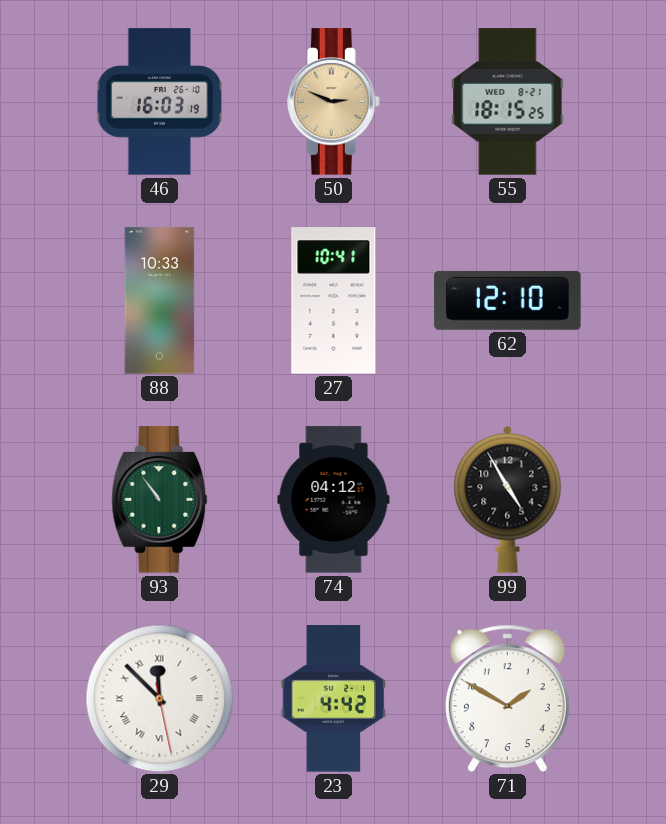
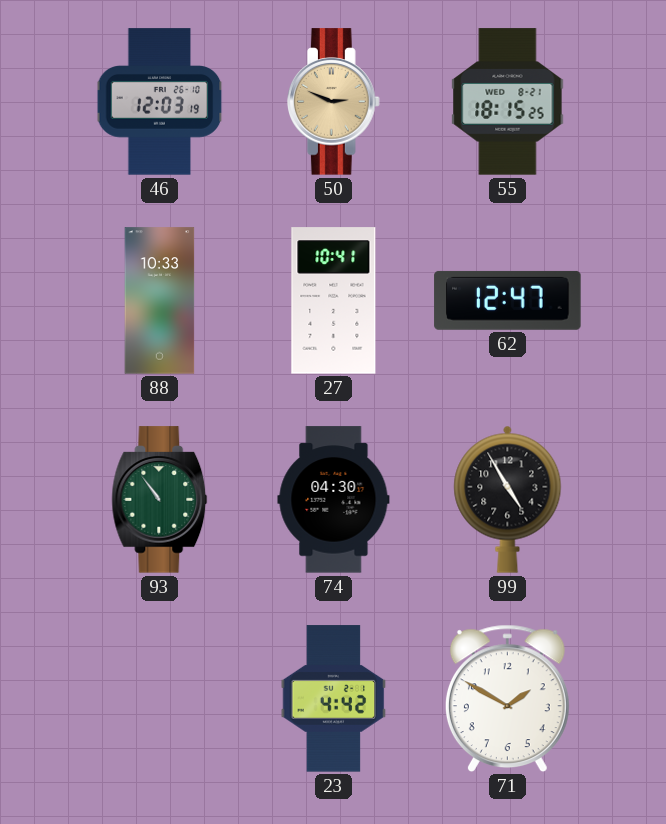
46: 16:03 -> 12:03
62: 12:10 -> 12:47
74: 04:12 -> 04:30
29: 11:52 -> none
